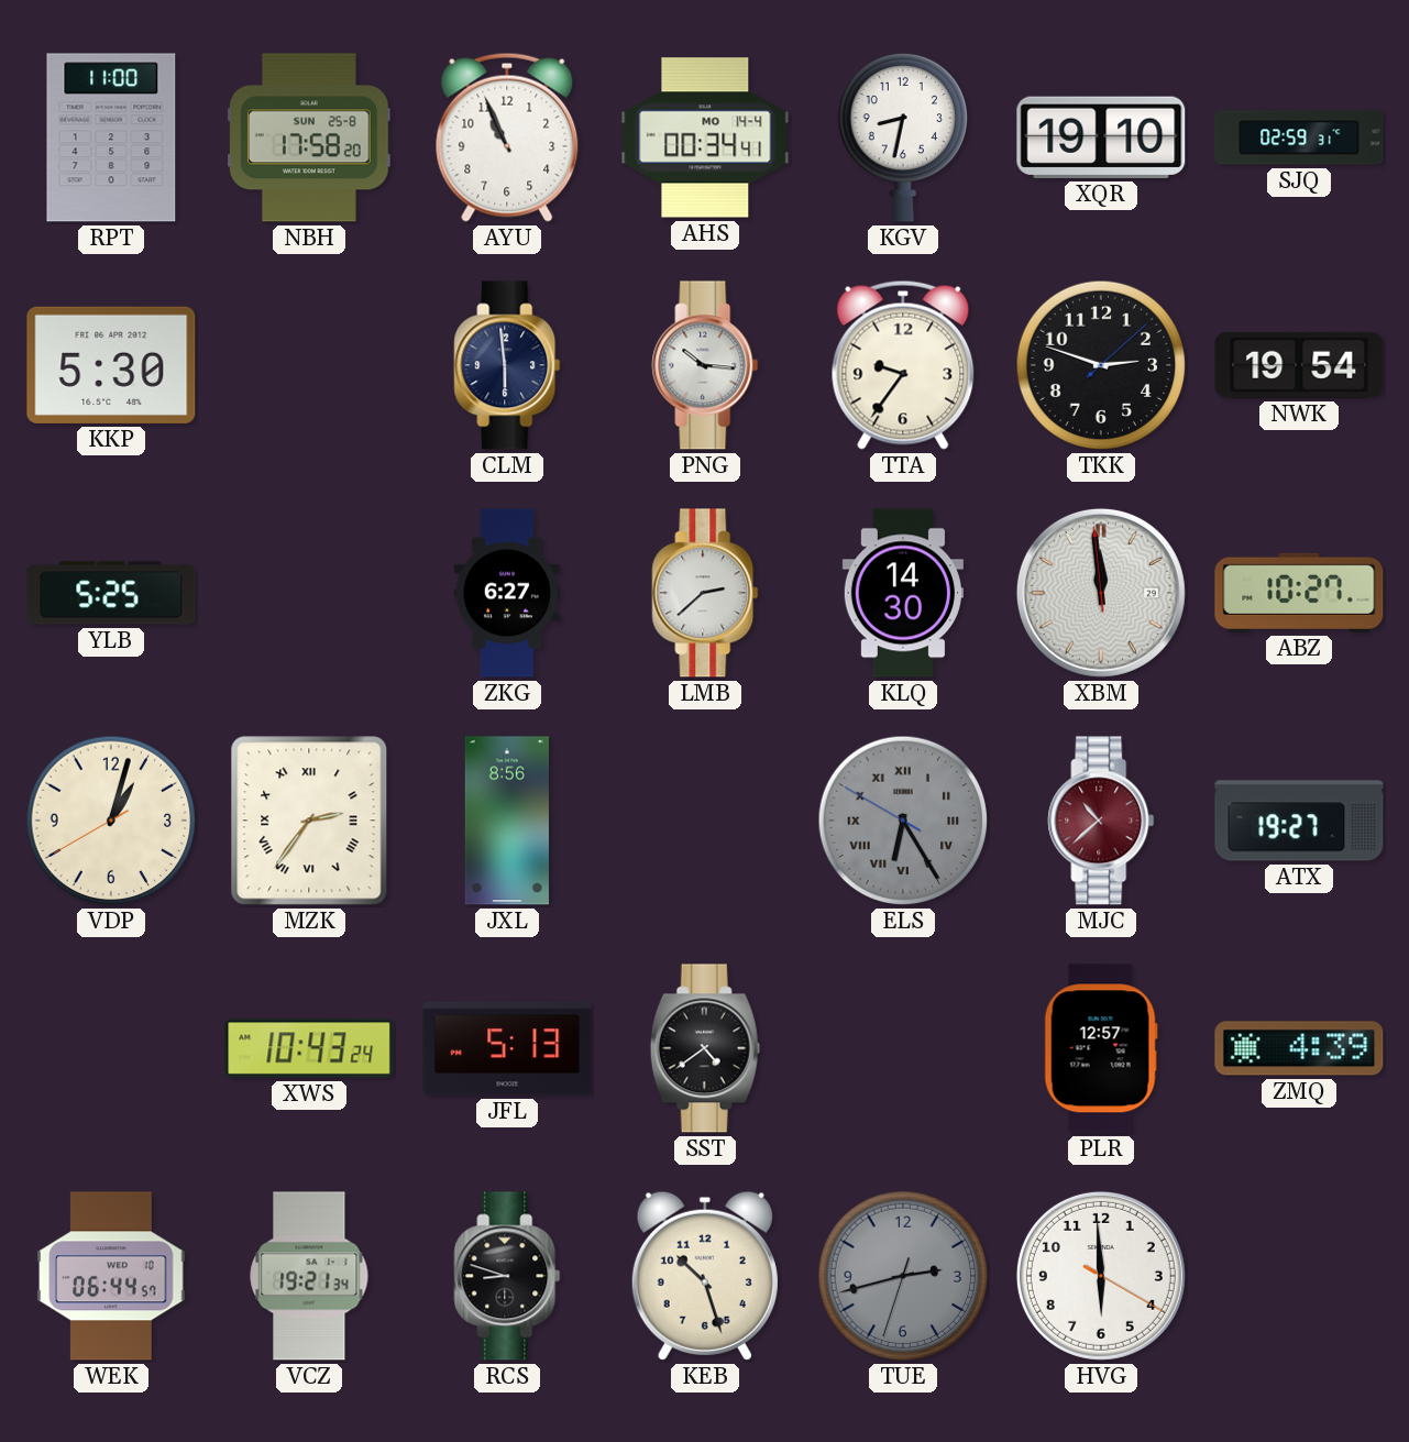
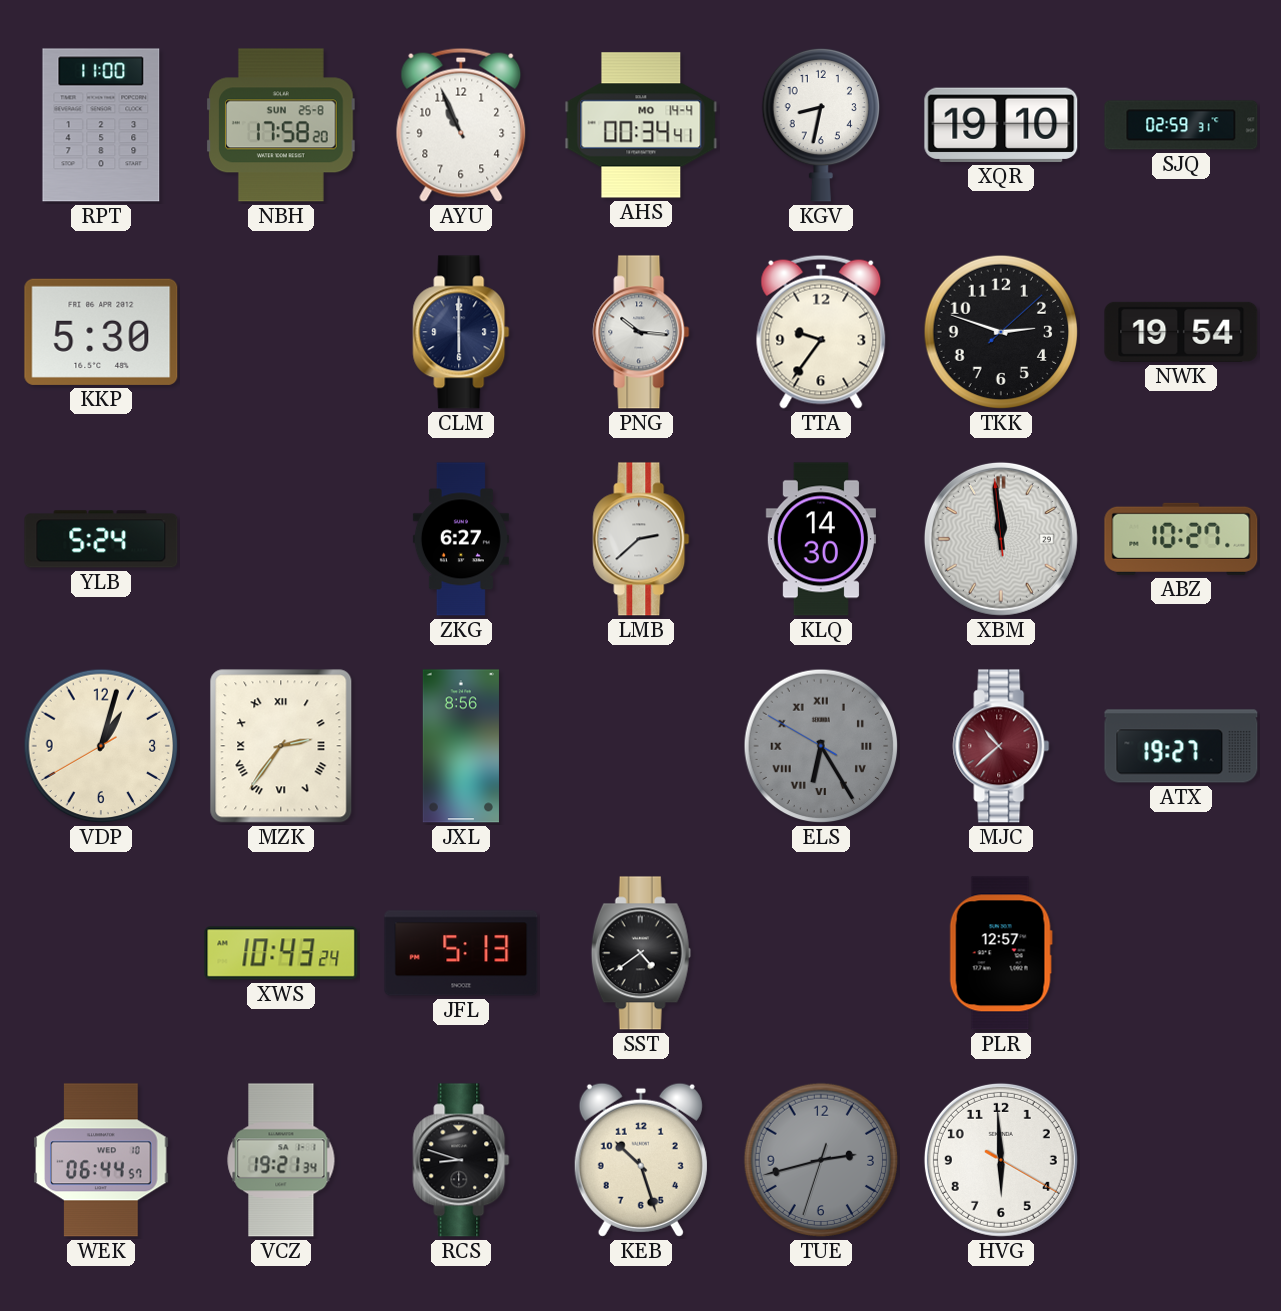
CLM: 5:59 -> 6:00
YLB: 5:25 -> 5:24
ZMQ: 4:39 -> none
